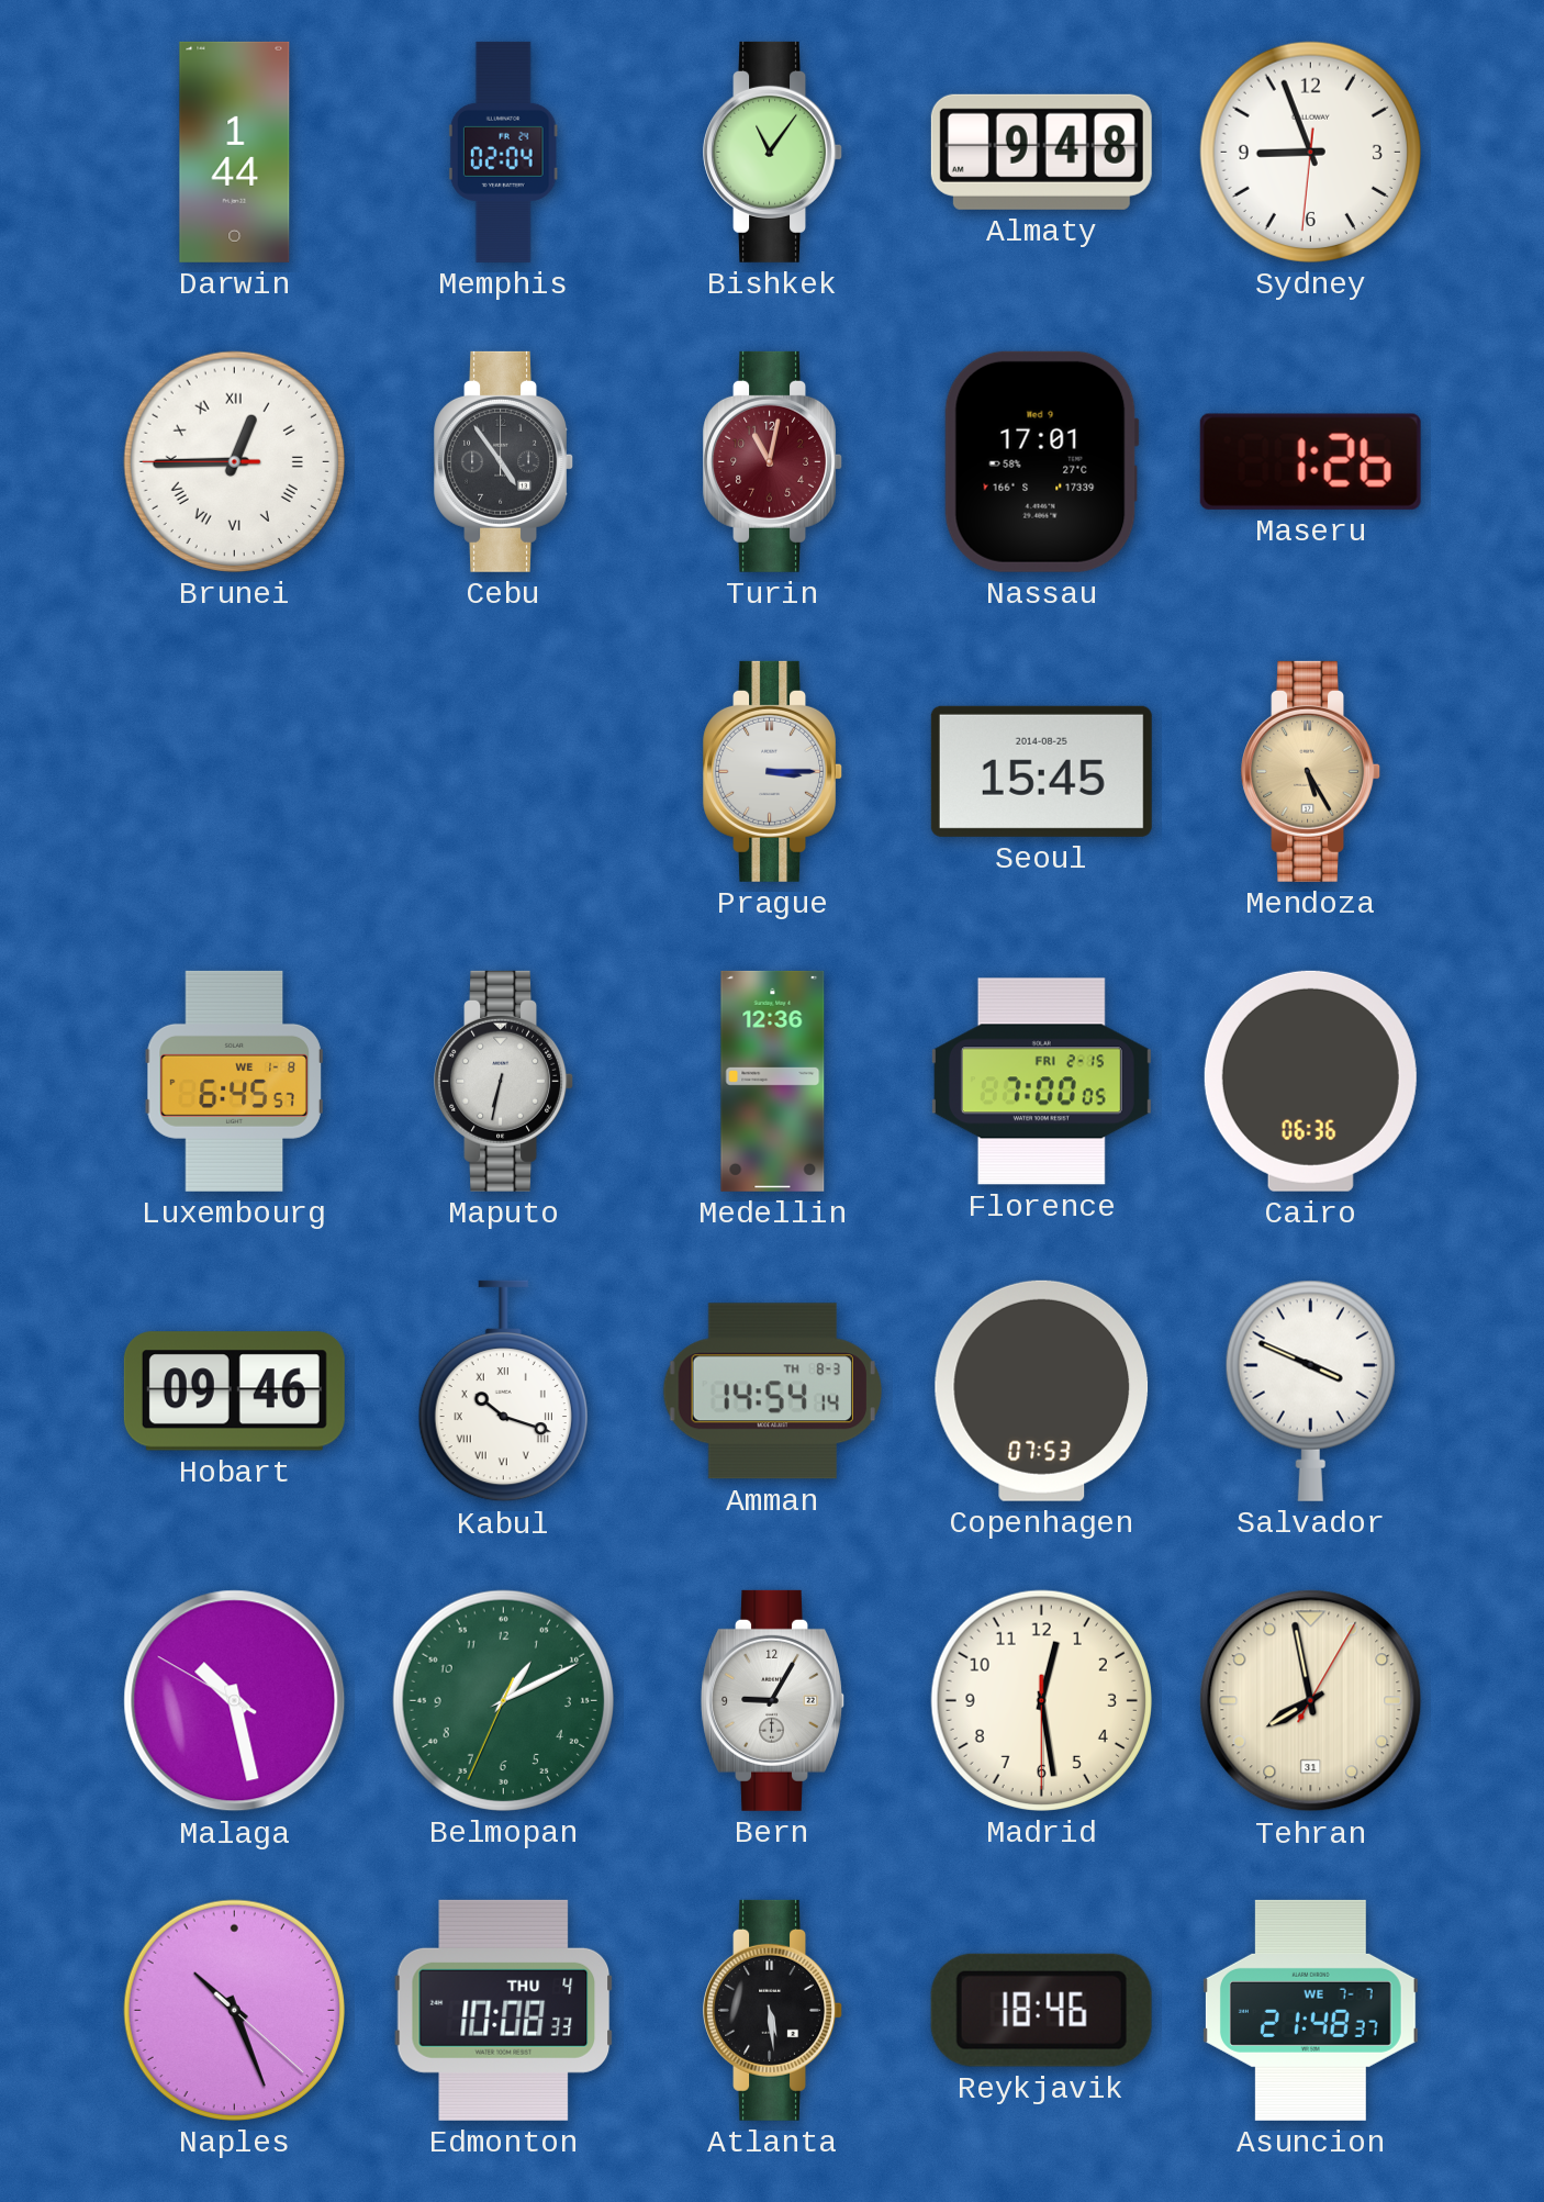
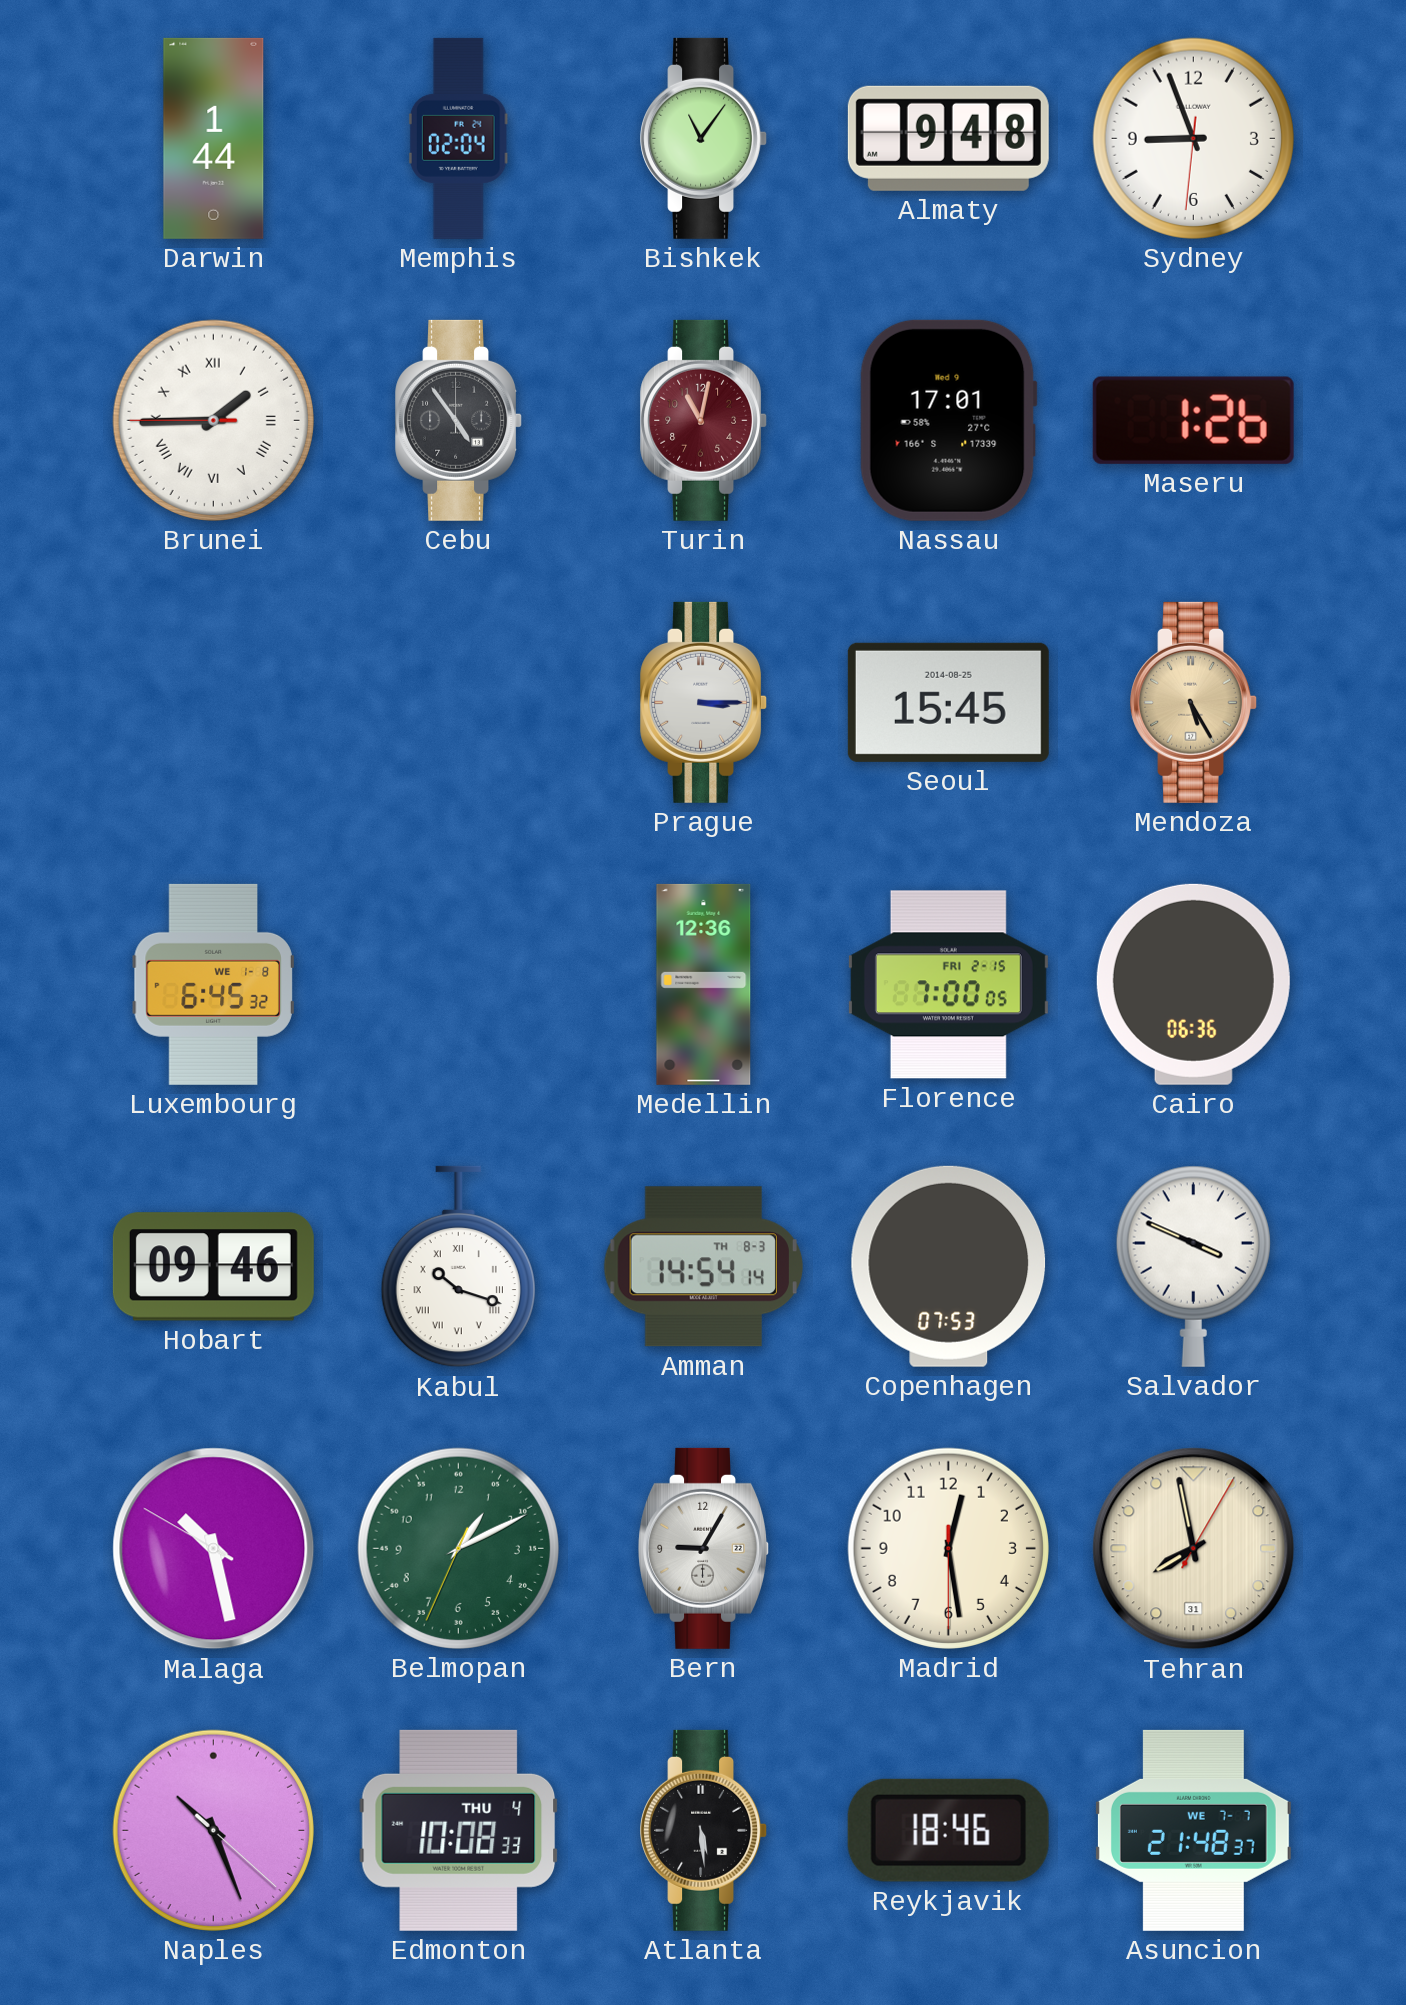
Brunei: 12:44 -> 1:44
Luxembourg: 6:45:57 -> 6:45:32
Maputo: 6:32 -> none
